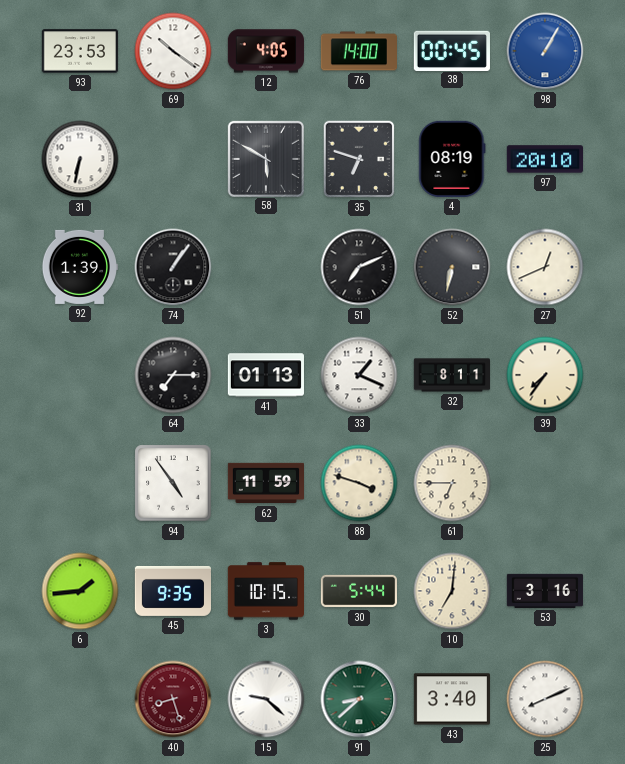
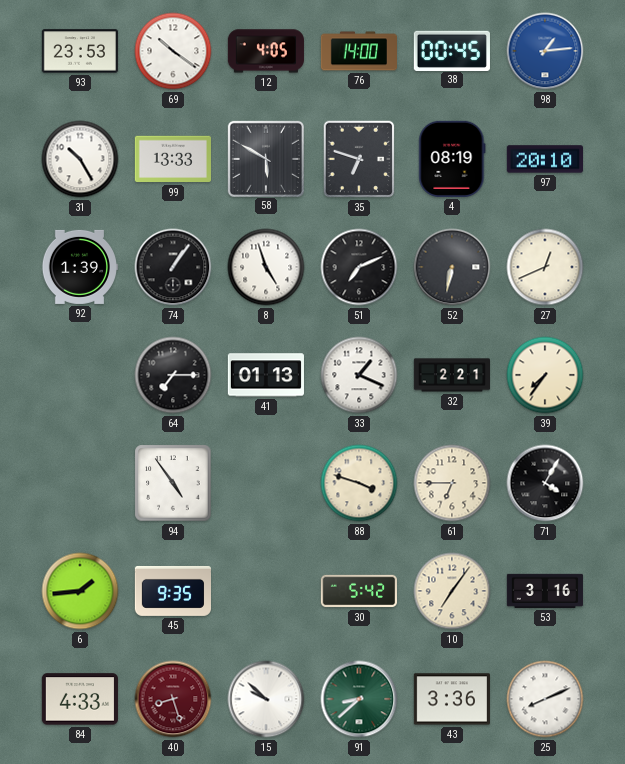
98: 1:05 -> 1:14
31: 6:32 -> 10:25
99: none -> 13:33
8: none -> 4:57
32: 8:11 -> 2:21
62: 11:59 -> none
71: none -> 4:05
3: 10:15 -> none
30: 5:44 -> 5:42
10: 7:01 -> 7:06
84: none -> 4:33
15: 9:22 -> 9:52
43: 3:40 -> 3:36
